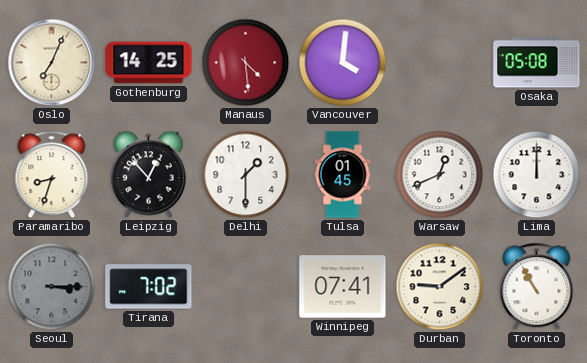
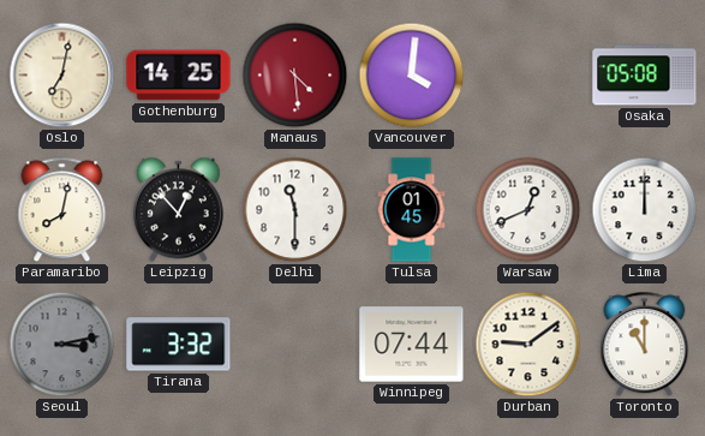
Oslo: 7:04 -> 7:02
Paramaribo: 8:33 -> 8:02
Delhi: 1:30 -> 11:30
Seoul: 3:15 -> 3:13
Tirana: 7:02 -> 3:32
Winnipeg: 07:41 -> 07:44
Toronto: 10:55 -> 11:00
